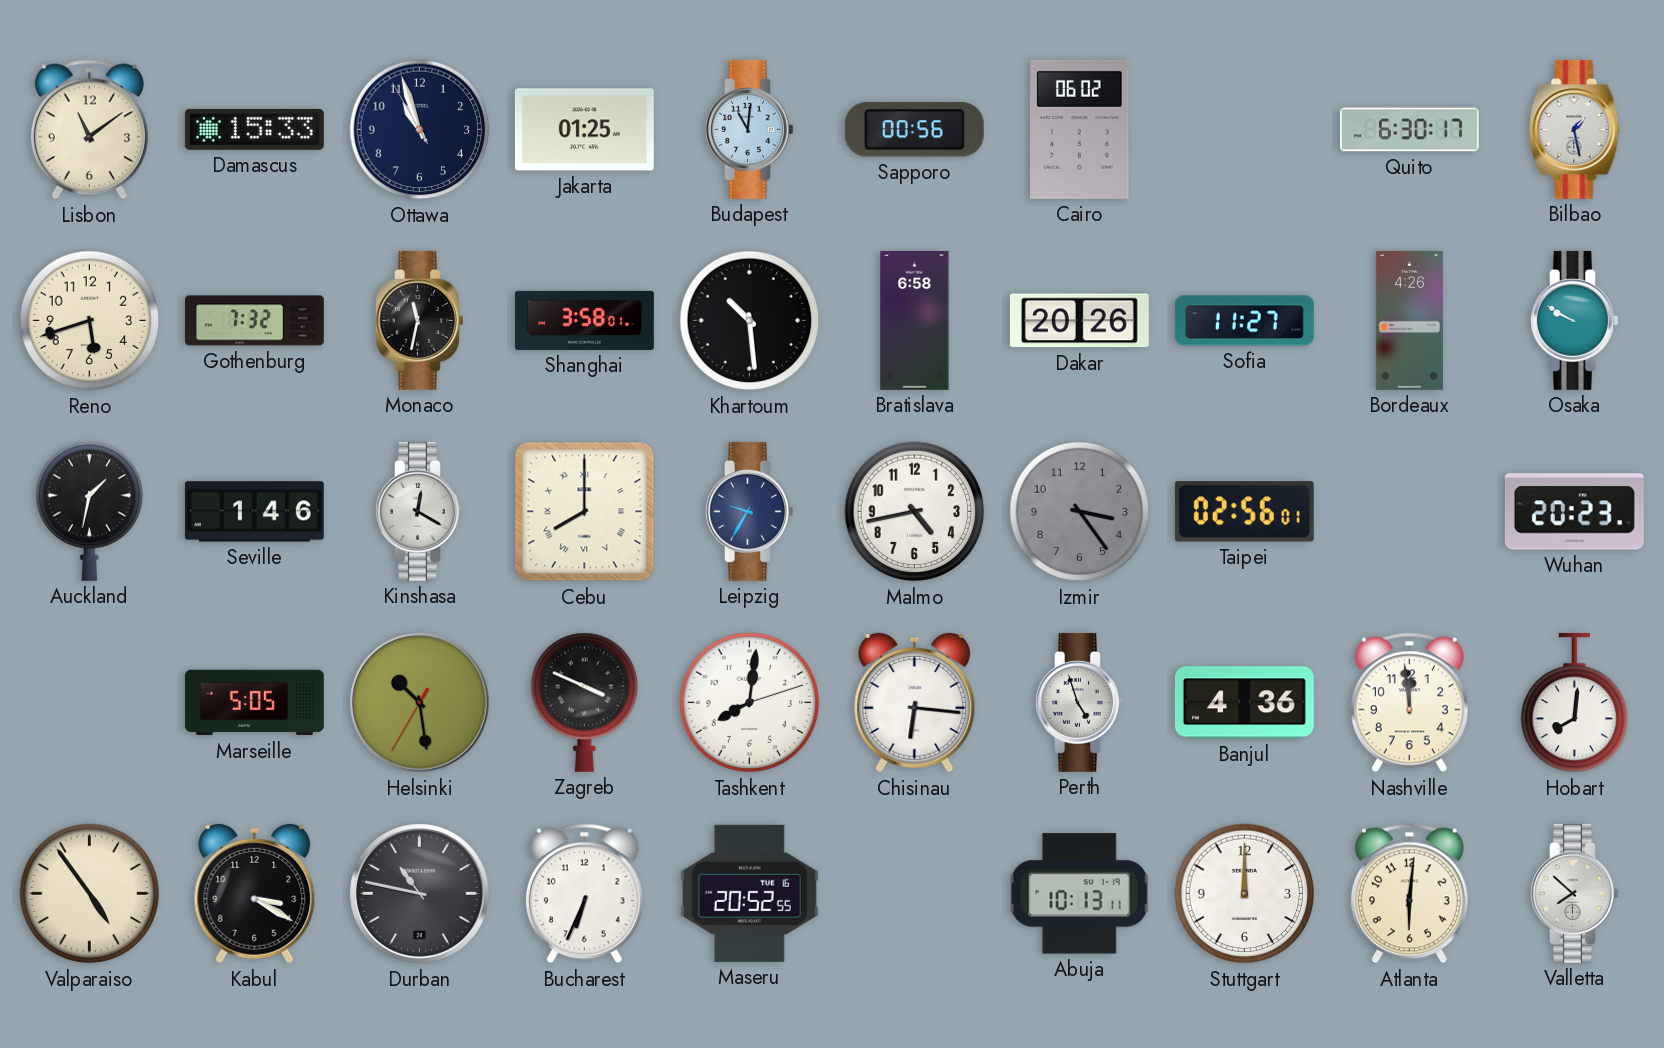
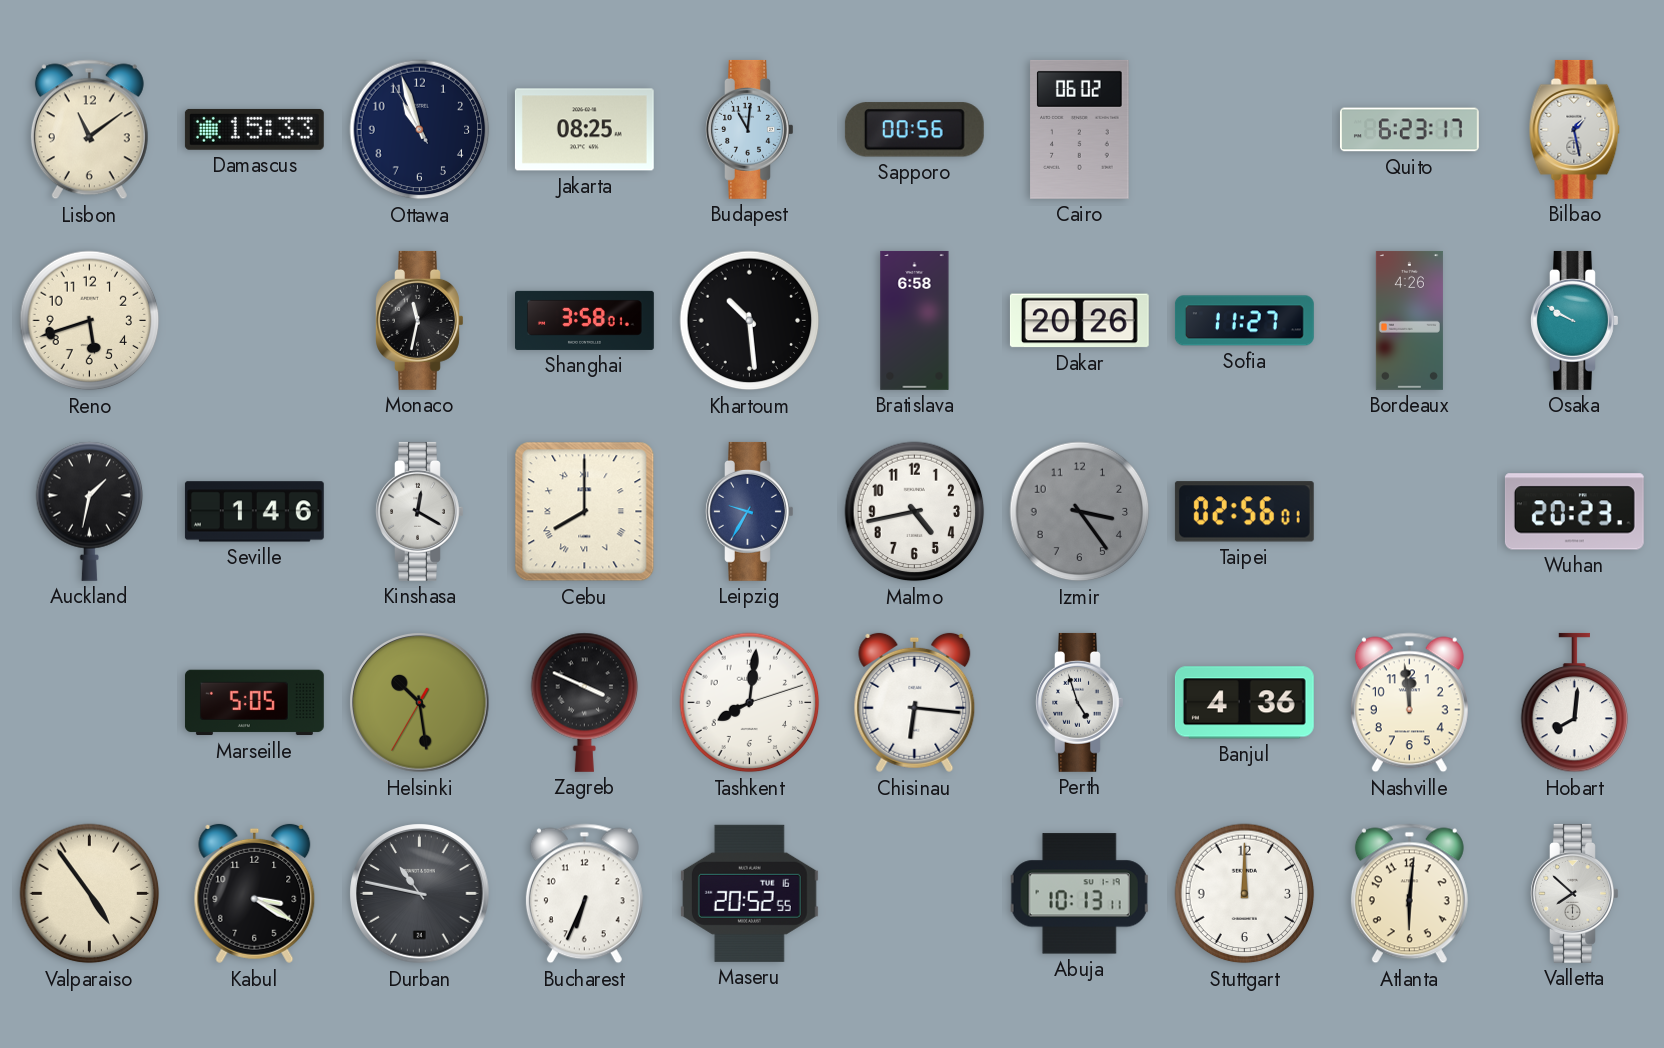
Jakarta: 01:25 -> 08:25
Quito: 6:30 -> 6:23
Gothenburg: 7:32 -> none
